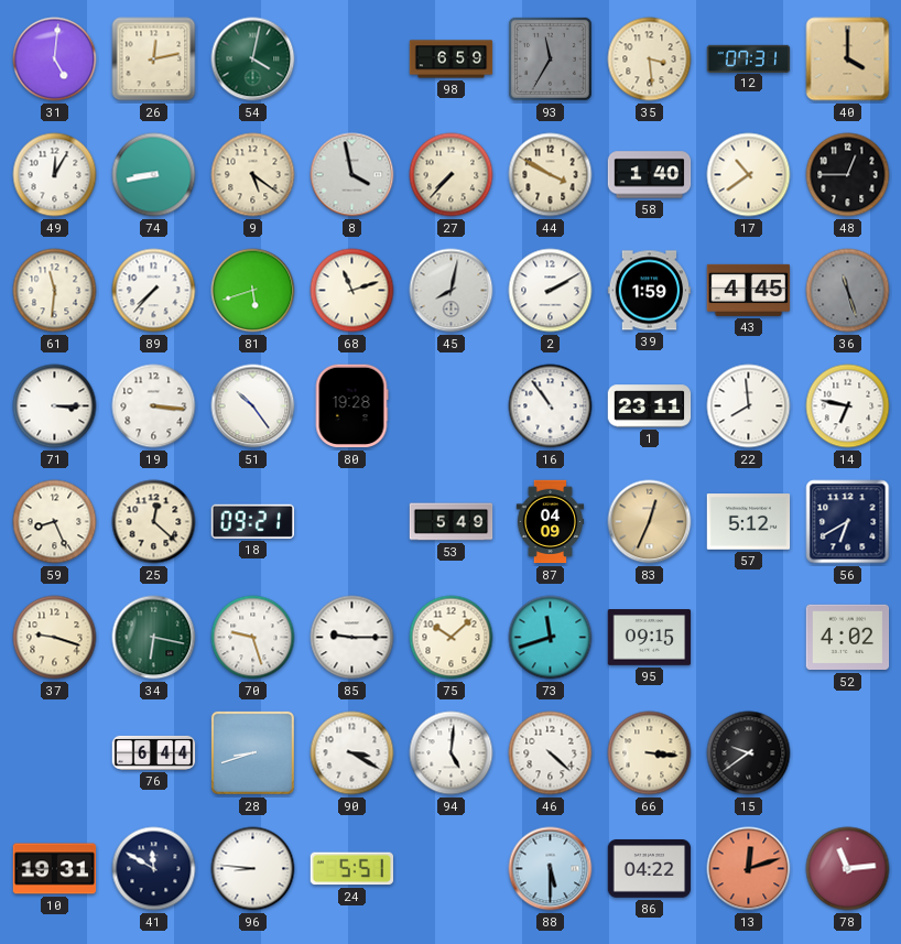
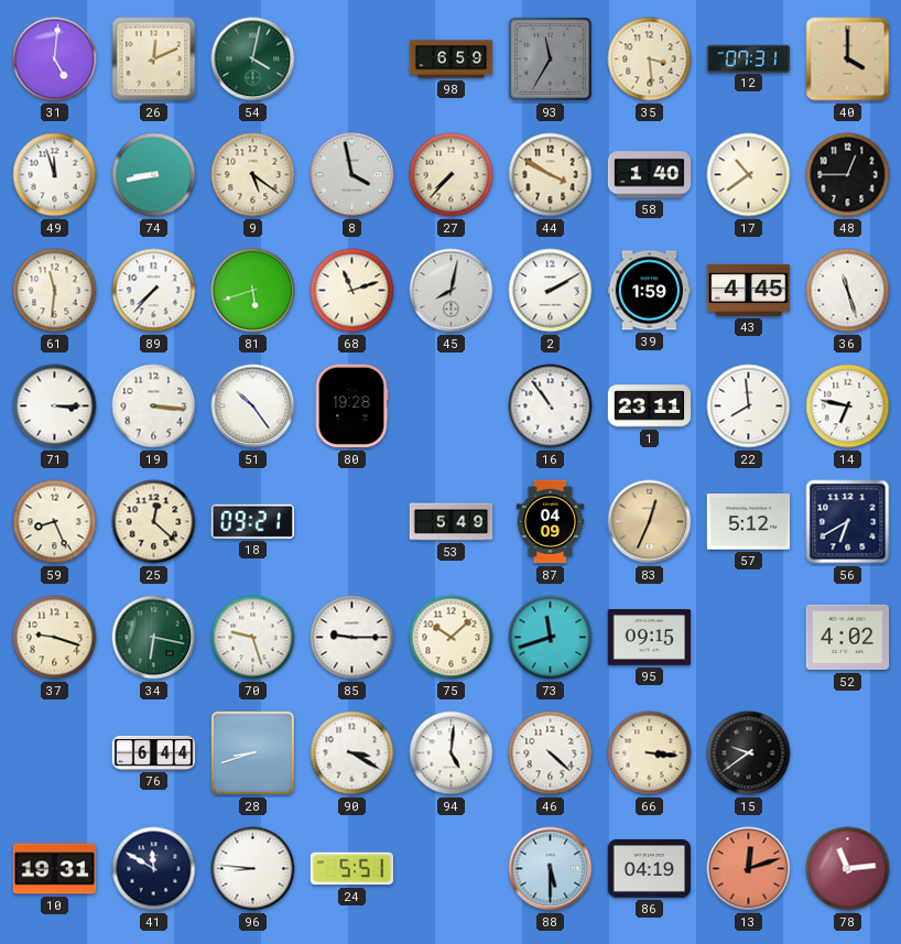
26: 12:13 -> 12:11
49: 12:05 -> 11:57
36 dial: grey -> white
86: 04:22 -> 04:19
